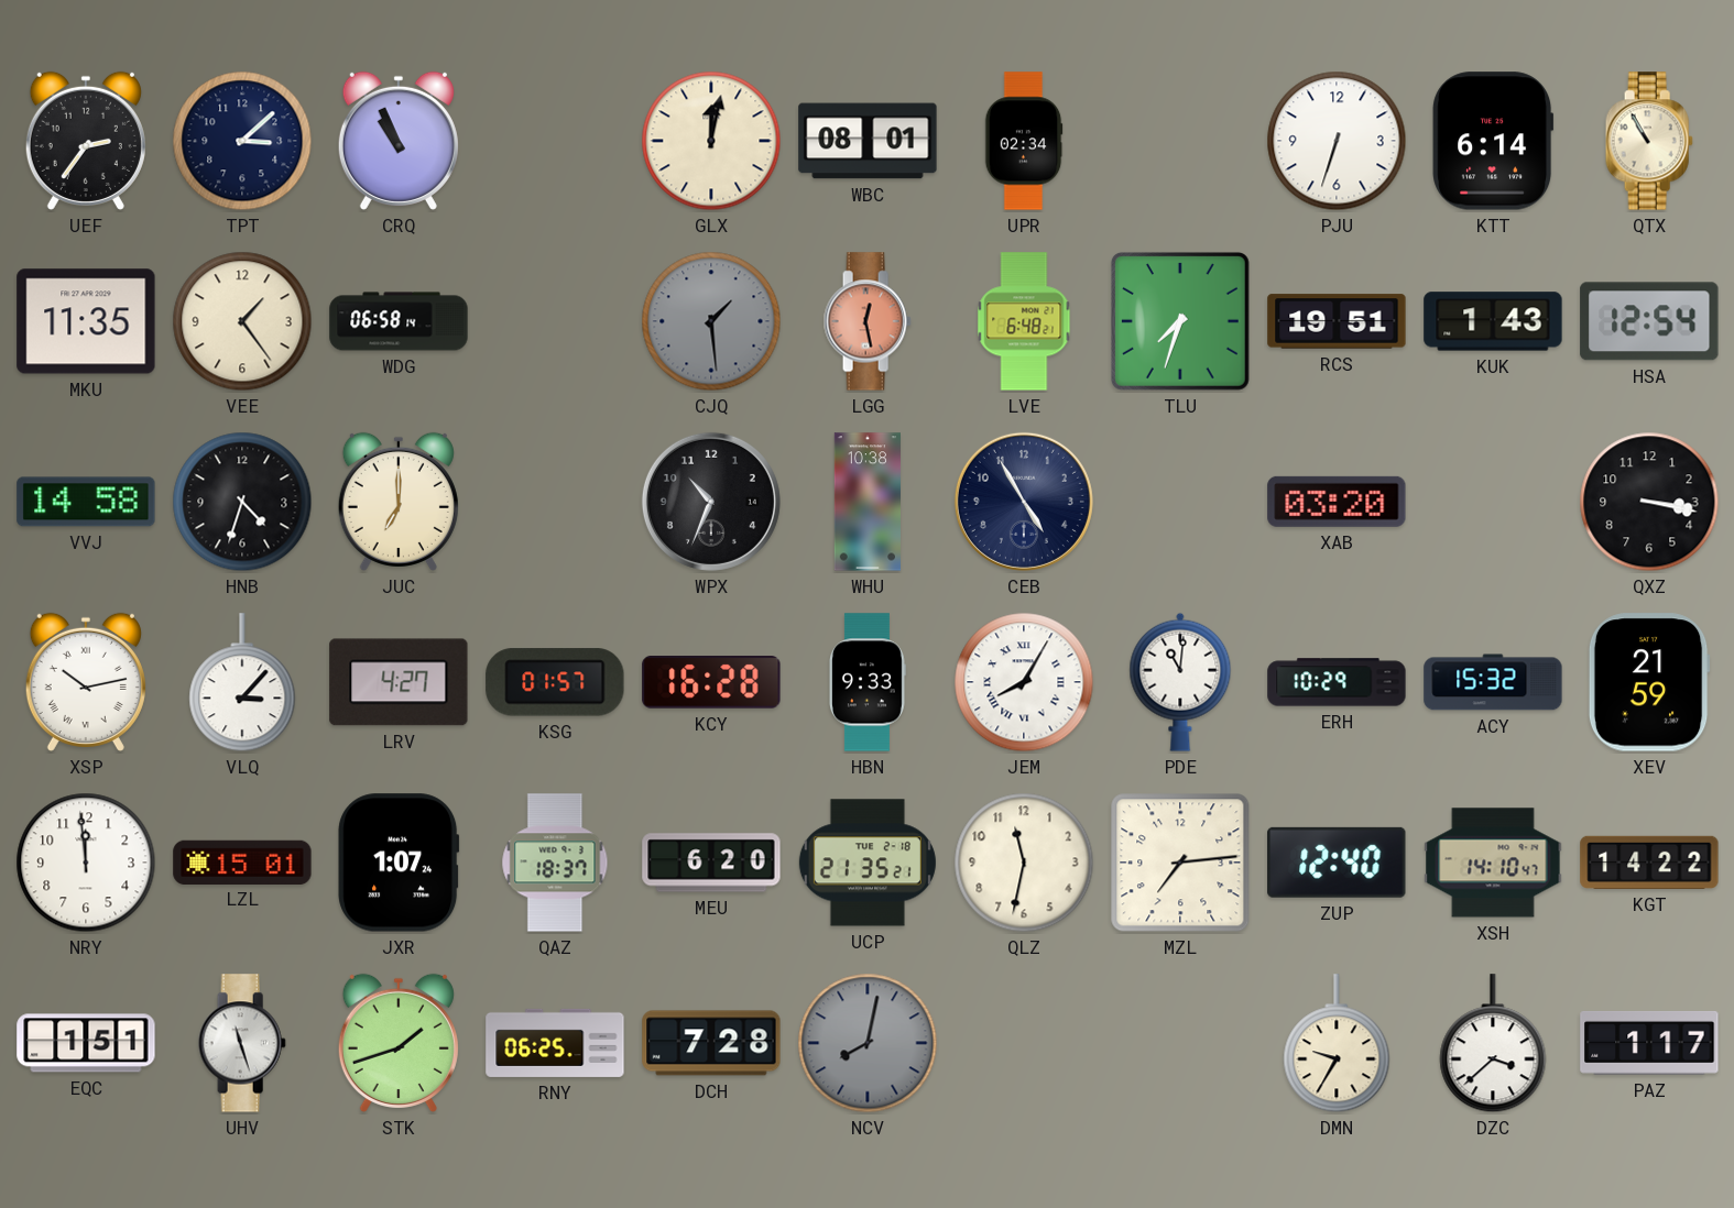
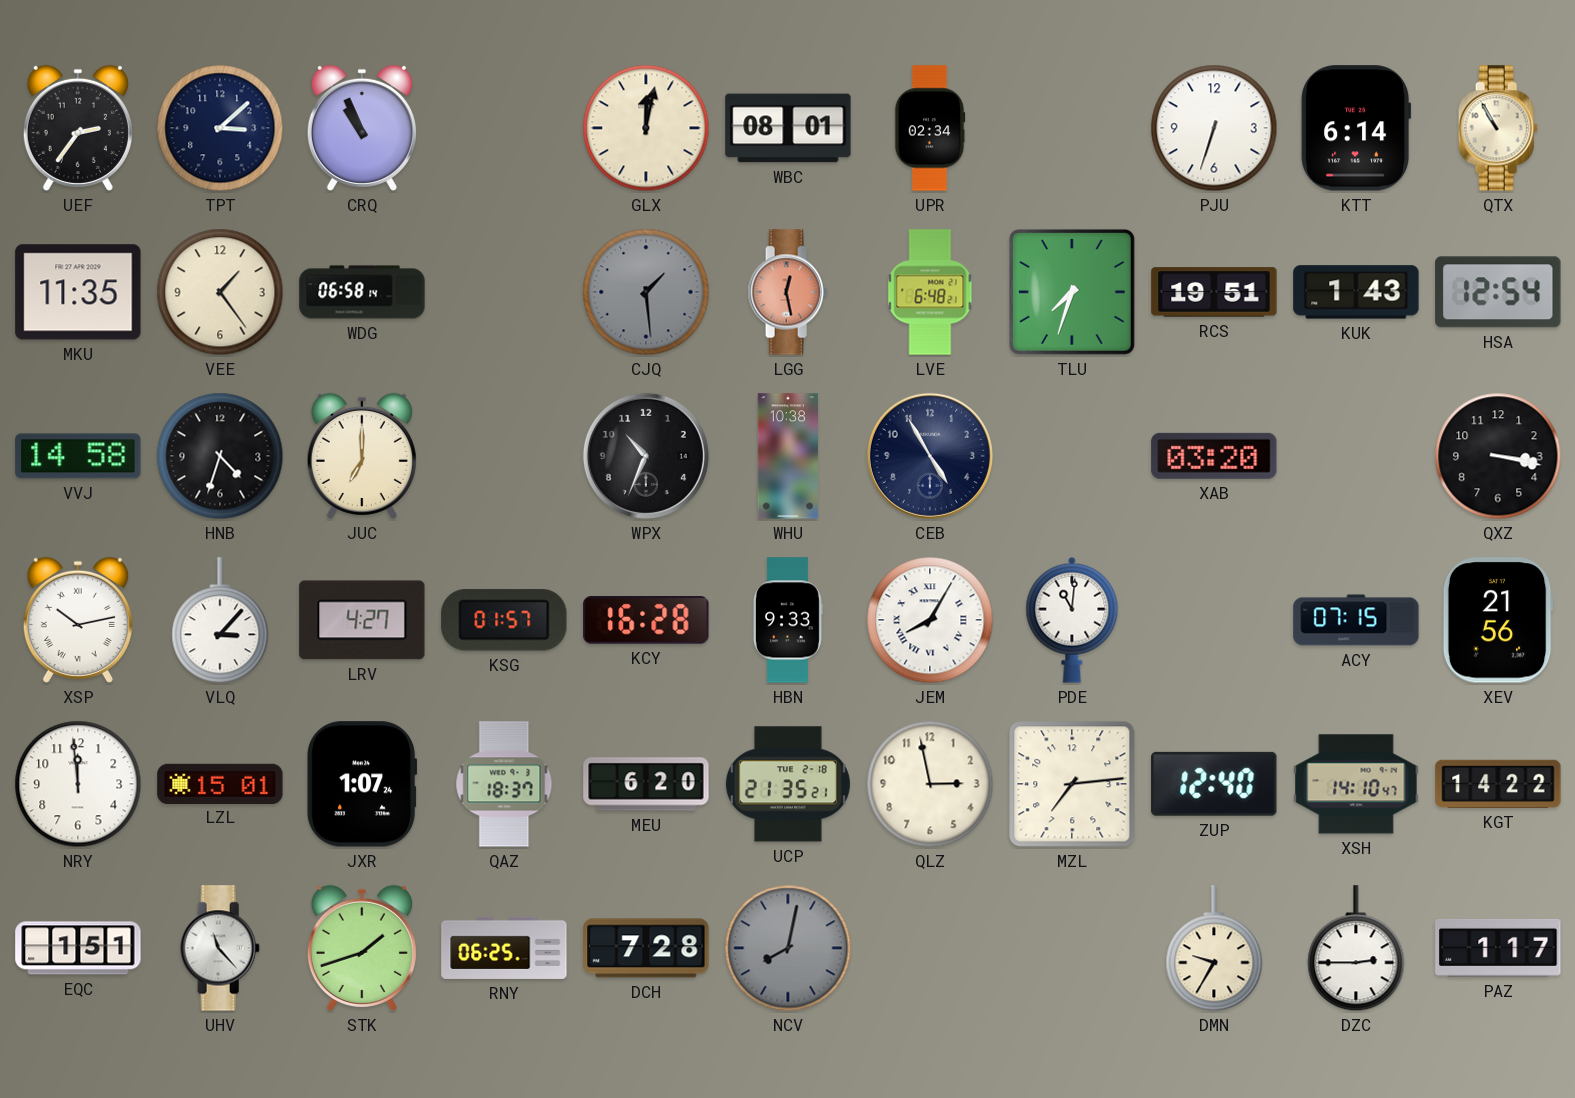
ERH: 10:29 -> none
ACY: 15:32 -> 07:15
XEV: 21:59 -> 21:56
QLZ: 11:32 -> 2:58
UHV: 11:27 -> 11:23
DZC: 3:38 -> 2:45
